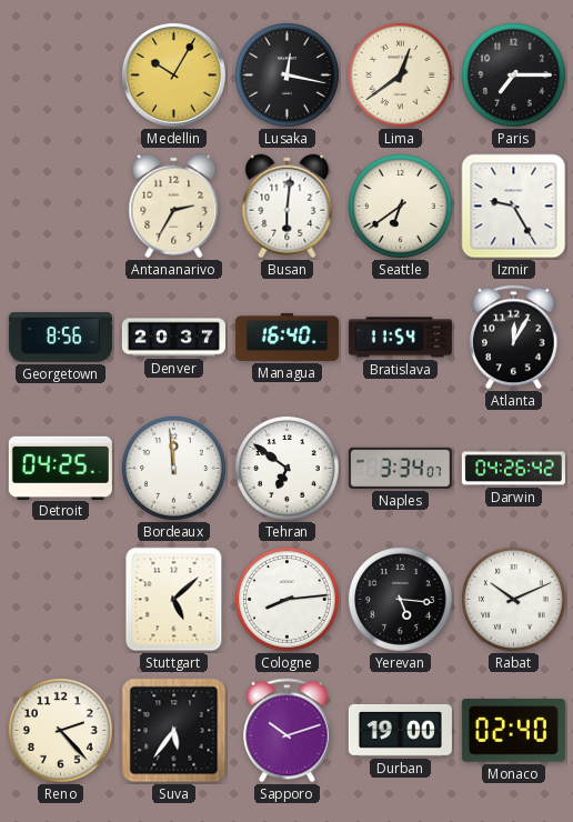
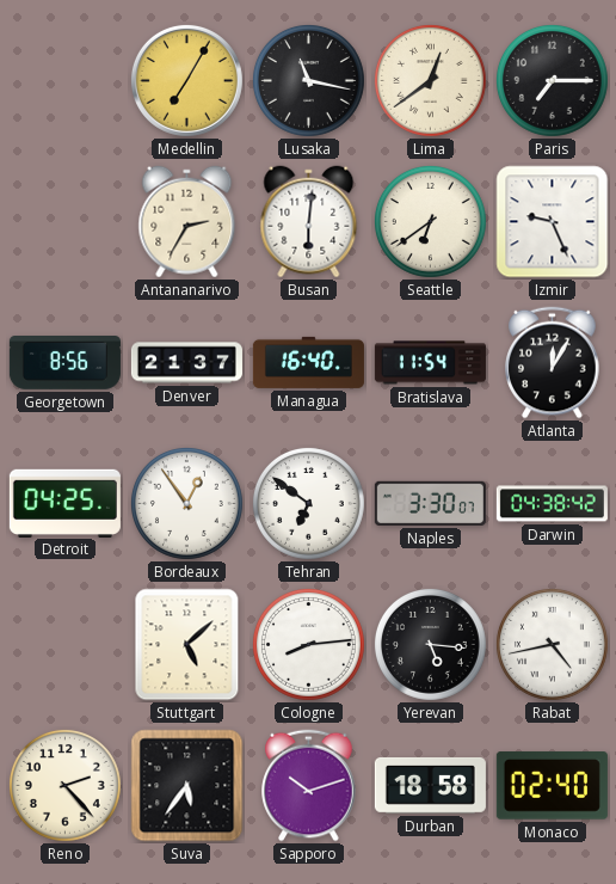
Medellin: 10:05 -> 7:05
Lusaka: 12:17 -> 11:17
Izmir: 9:25 -> 9:26
Denver: 20:37 -> 21:37
Bordeaux: 11:59 -> 12:54
Naples: 3:34 -> 3:30
Darwin: 04:26 -> 04:38
Rabat: 10:11 -> 4:43
Durban: 19:00 -> 18:58
